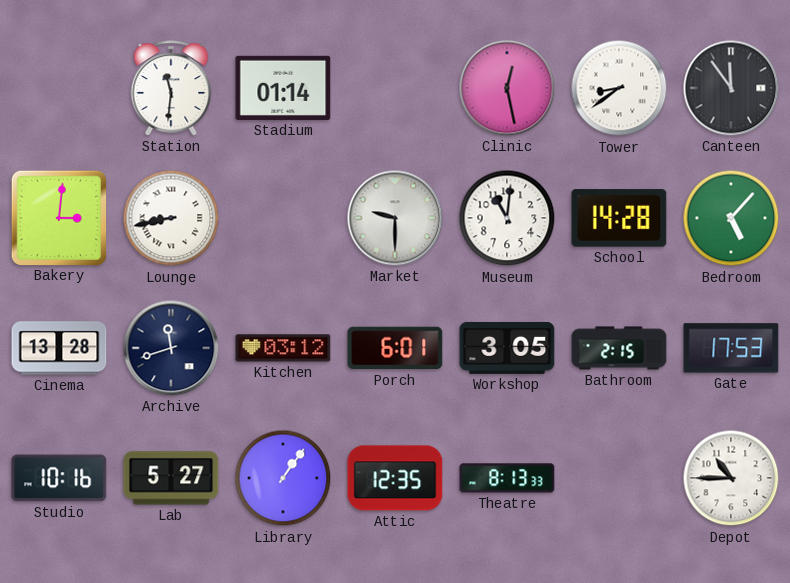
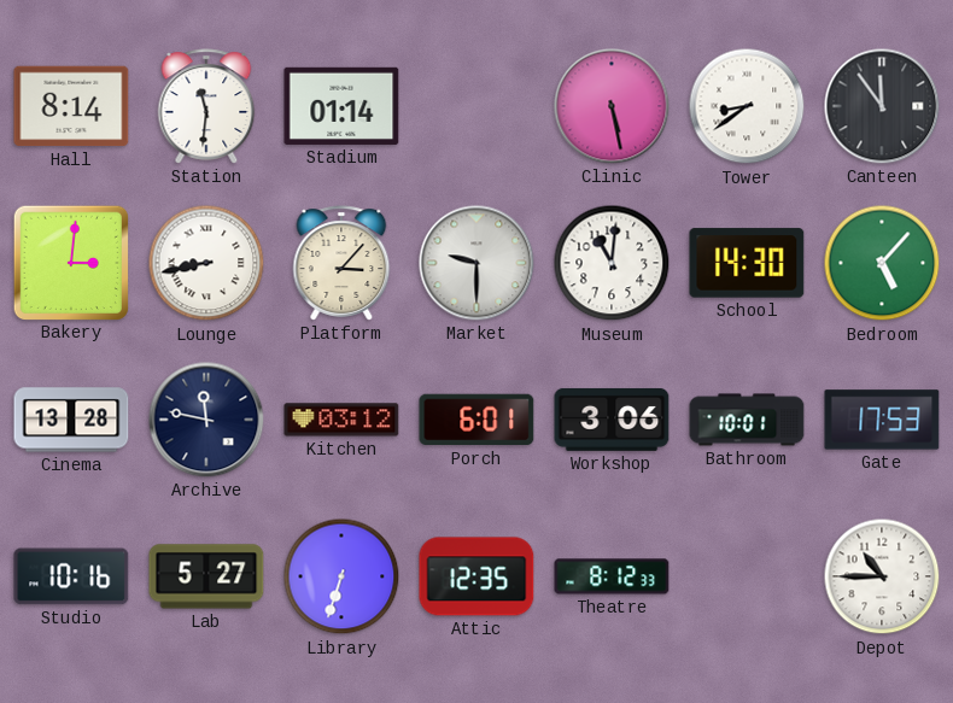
Hall: none -> 8:14
Clinic: 12:28 -> 5:28
Platform: none -> 3:07
School: 14:28 -> 14:30
Archive: 11:42 -> 11:47
Workshop: 3:05 -> 3:06
Bathroom: 2:15 -> 10:01
Library: 1:06 -> 6:33
Theatre: 8:13 -> 8:12
